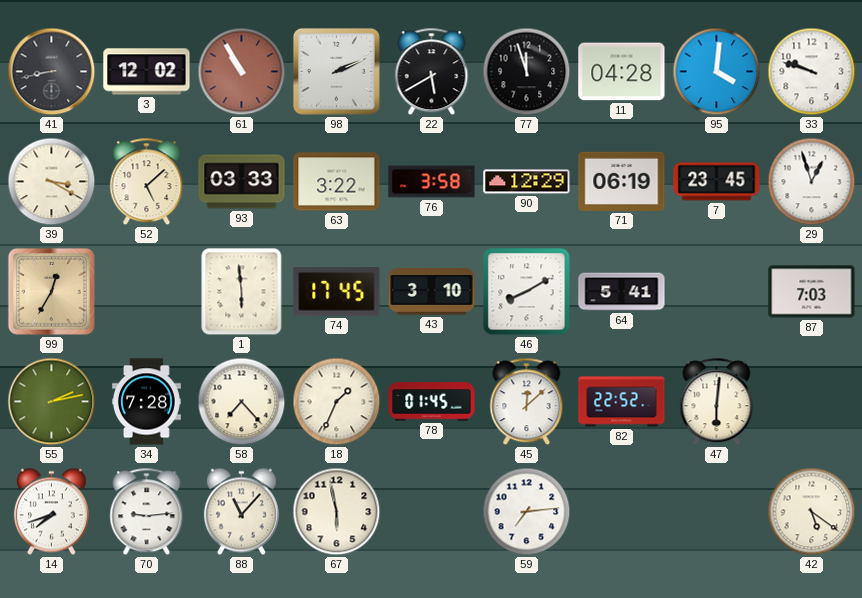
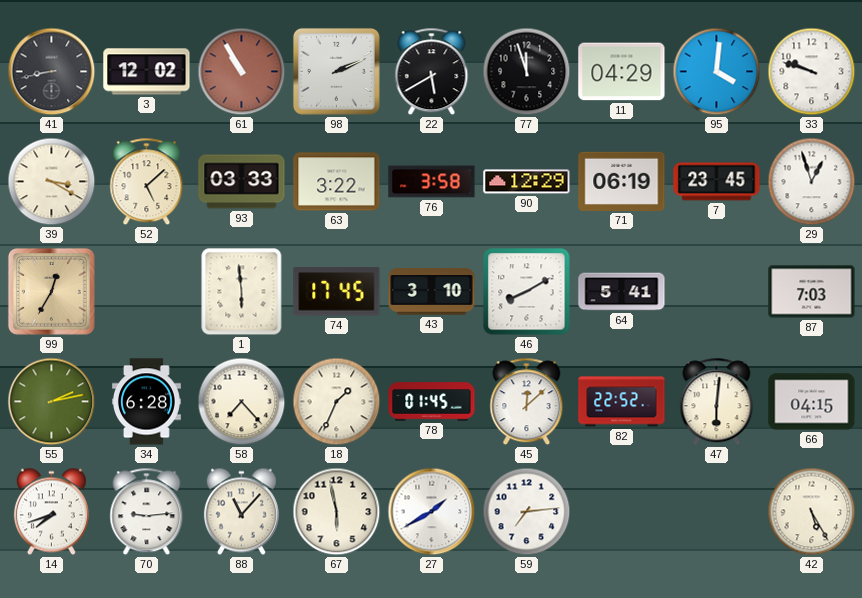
11: 04:28 -> 04:29
34: 7:28 -> 6:28
66: none -> 04:15
27: none -> 1:40
42: 5:21 -> 5:25
